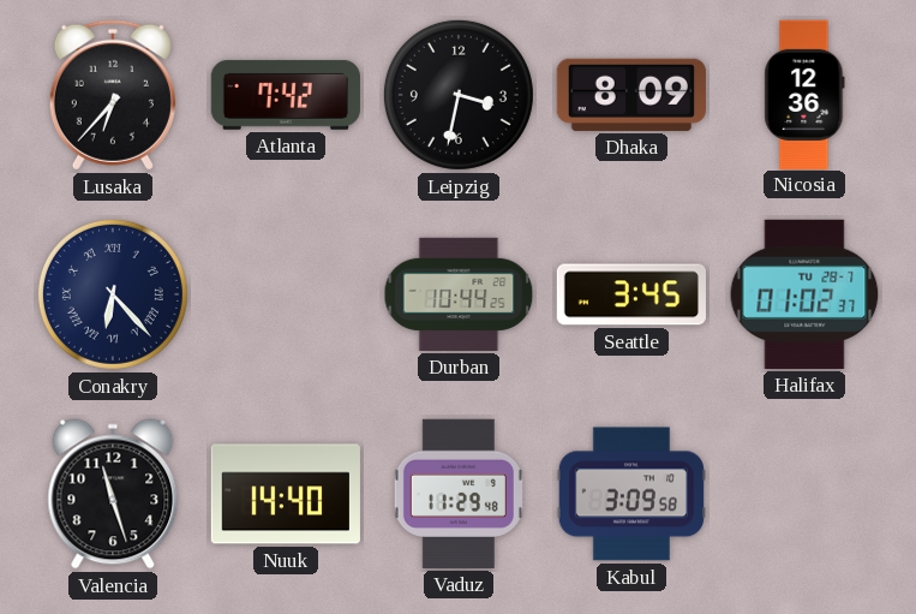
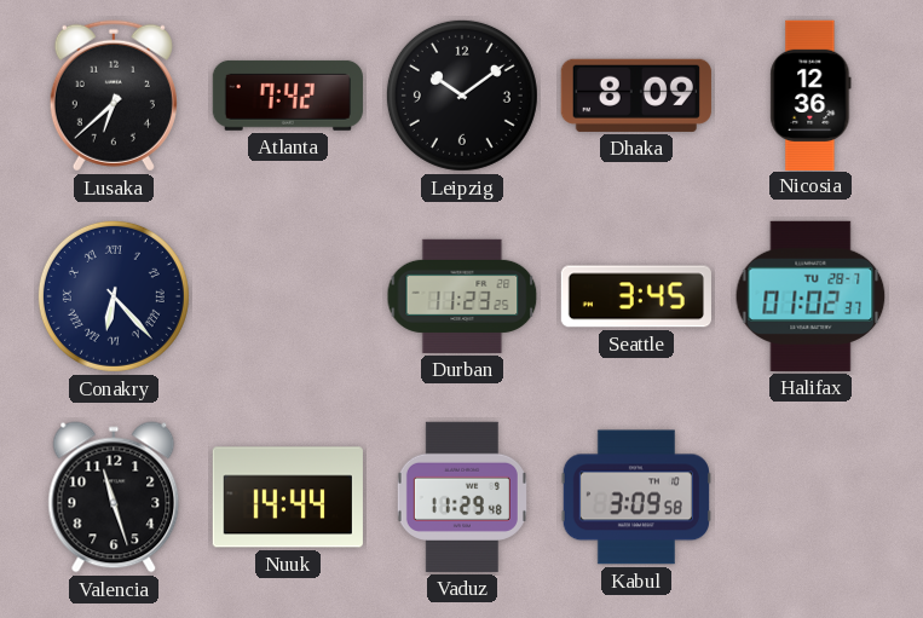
Lusaka: 6:37 -> 6:38
Leipzig: 3:32 -> 10:09
Durban: 10:44 -> 11:23
Nuuk: 14:40 -> 14:44
